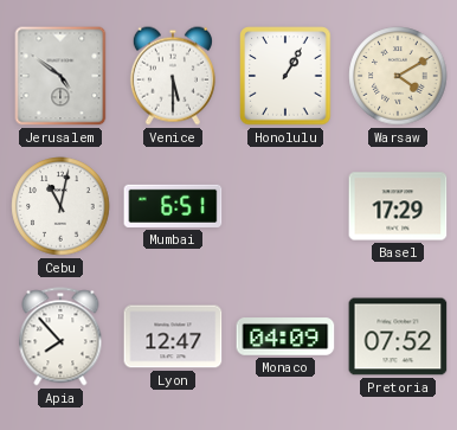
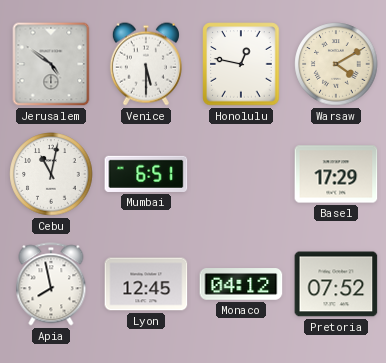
Honolulu: 1:05 -> 12:47
Apia: 7:53 -> 7:58
Lyon: 12:47 -> 12:45
Monaco: 04:09 -> 04:12
